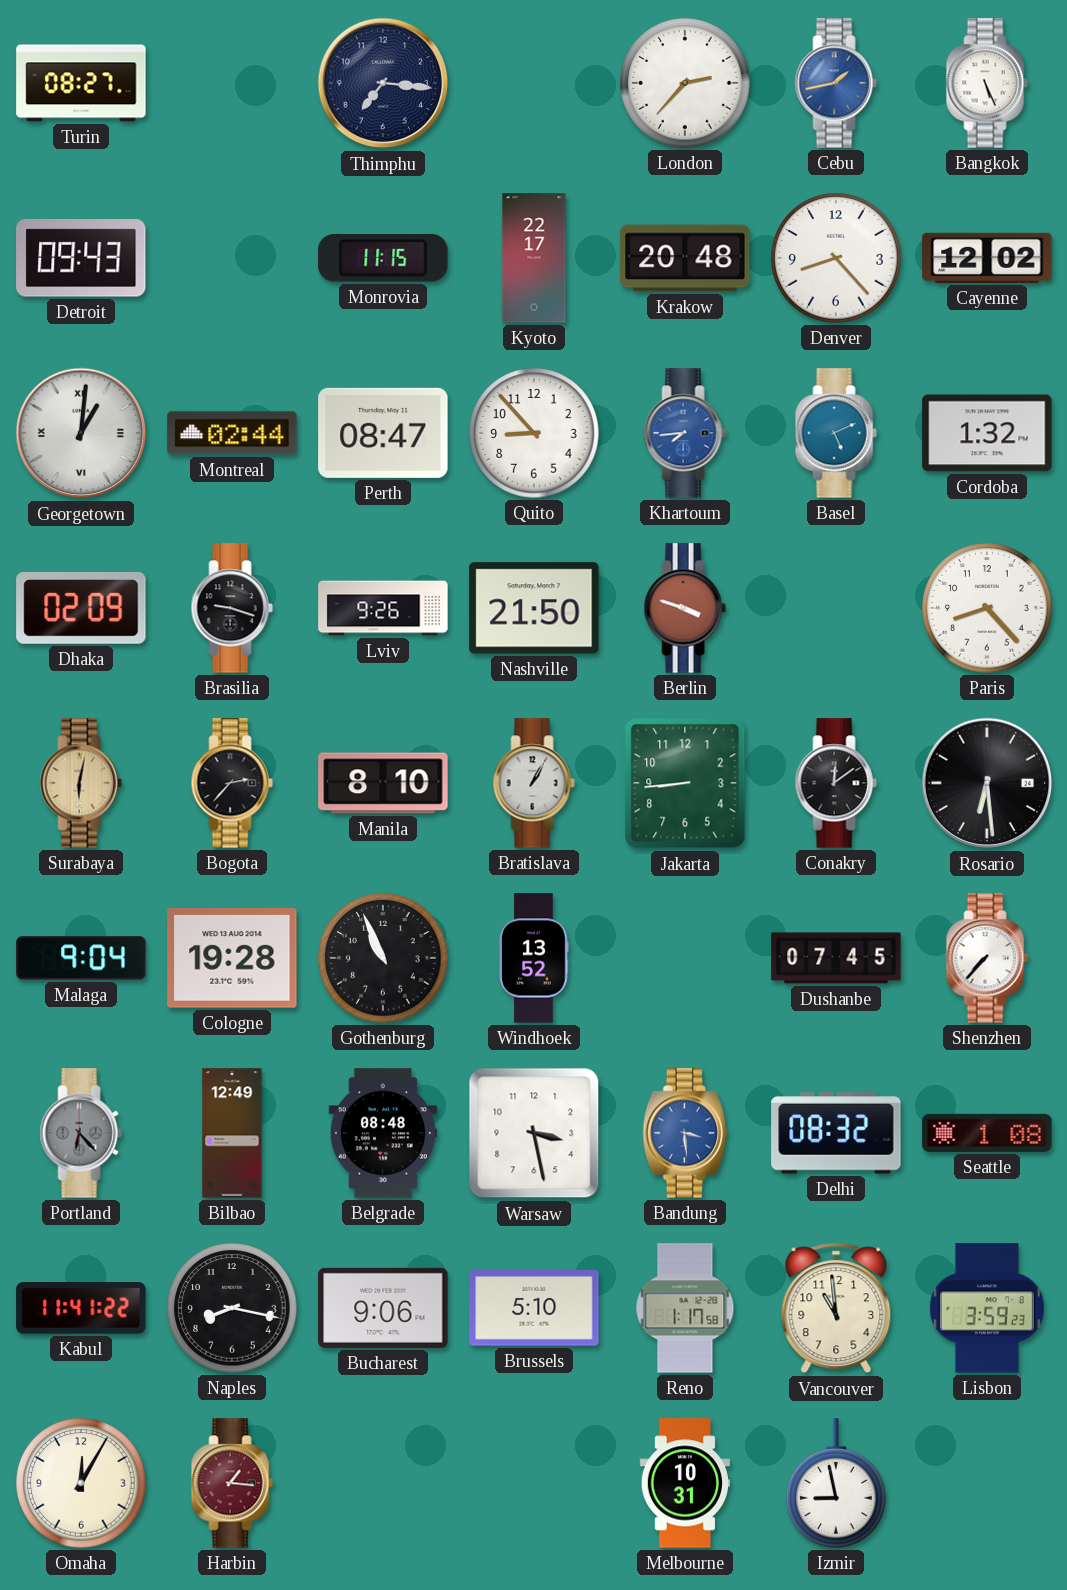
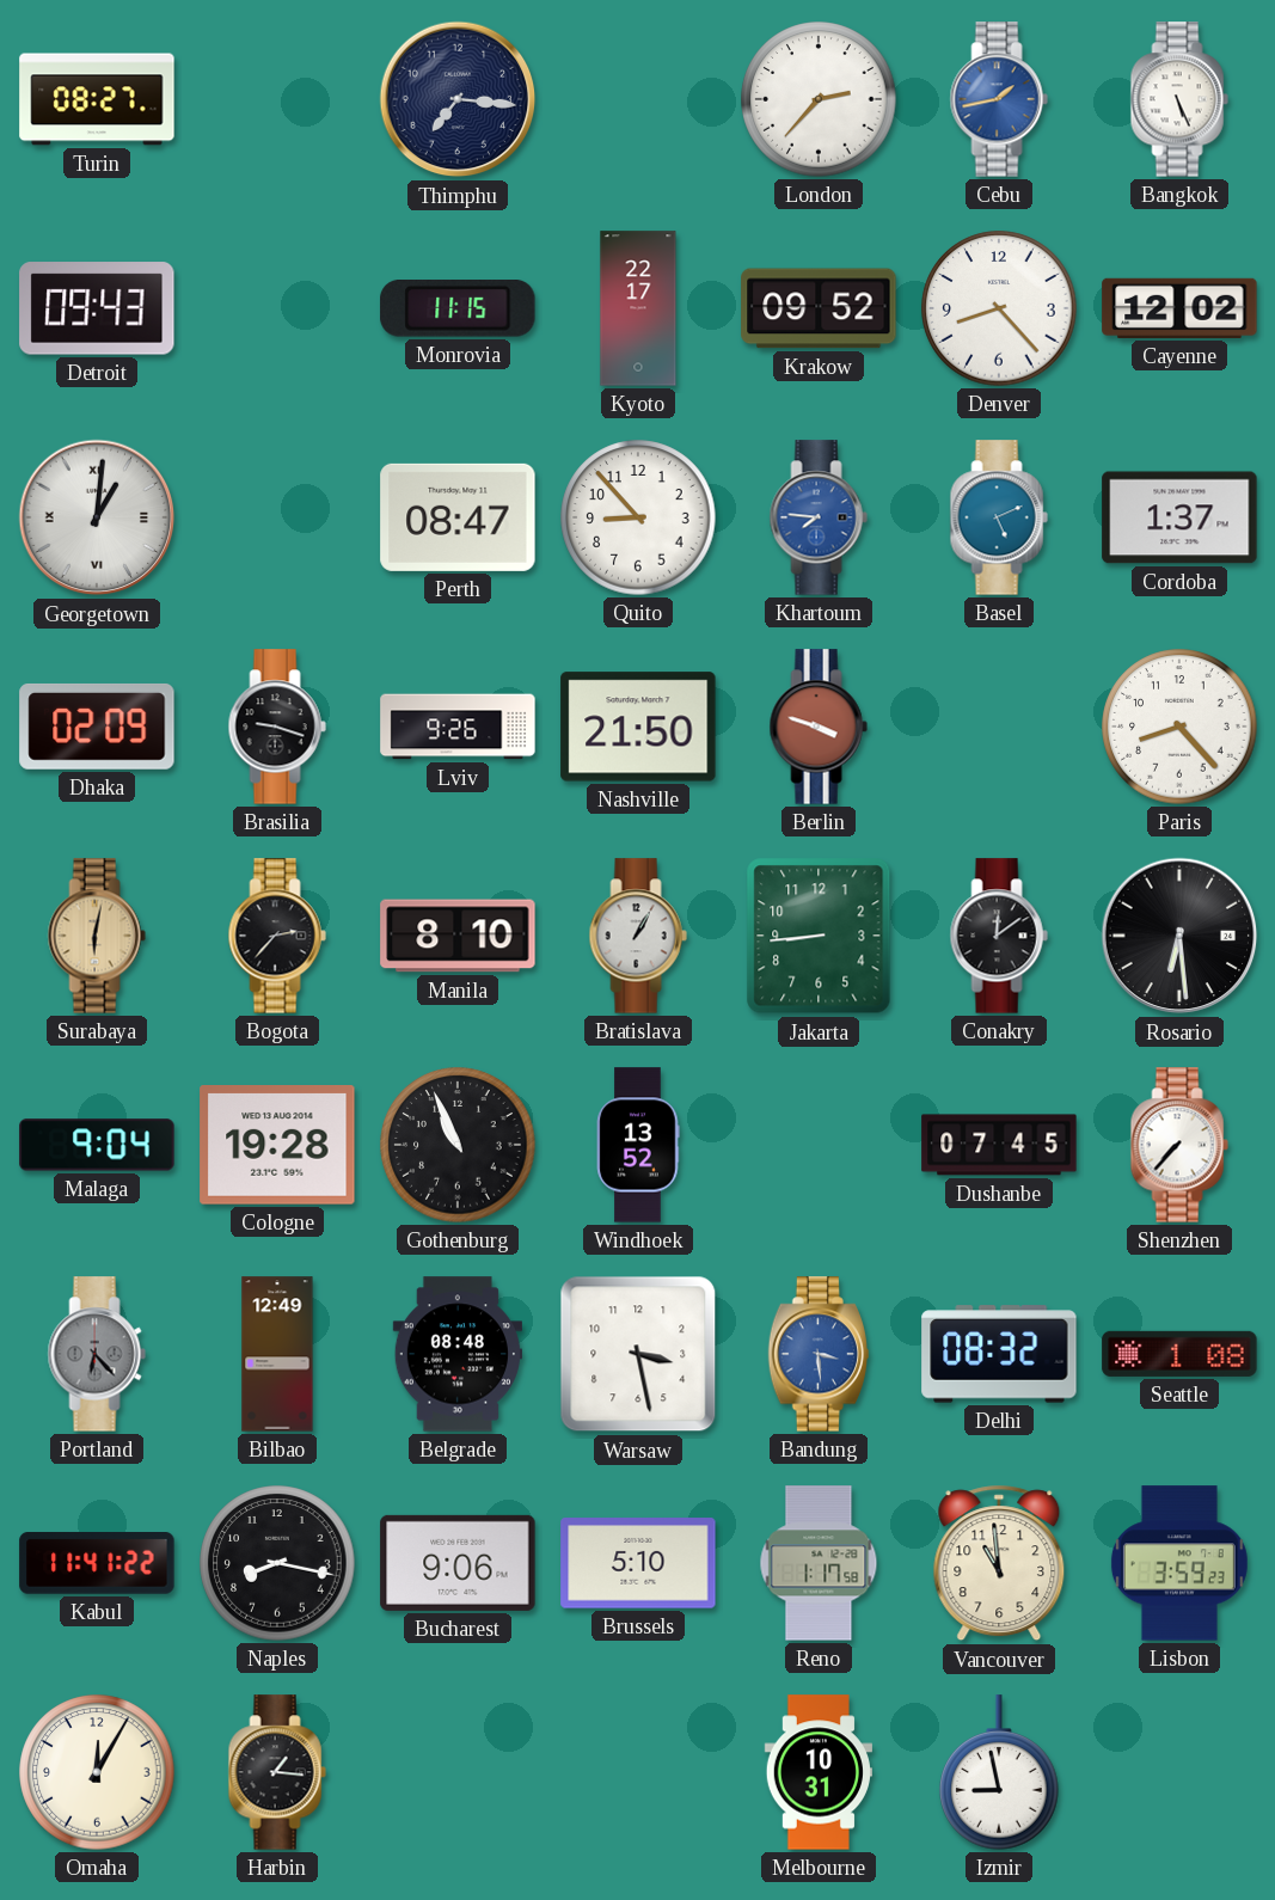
Krakow: 20:48 -> 09:52
Montreal: 02:44 -> none
Khartoum: 7:44 -> 7:46
Cordoba: 1:32 -> 1:37
Harbin dial: burgundy -> black
